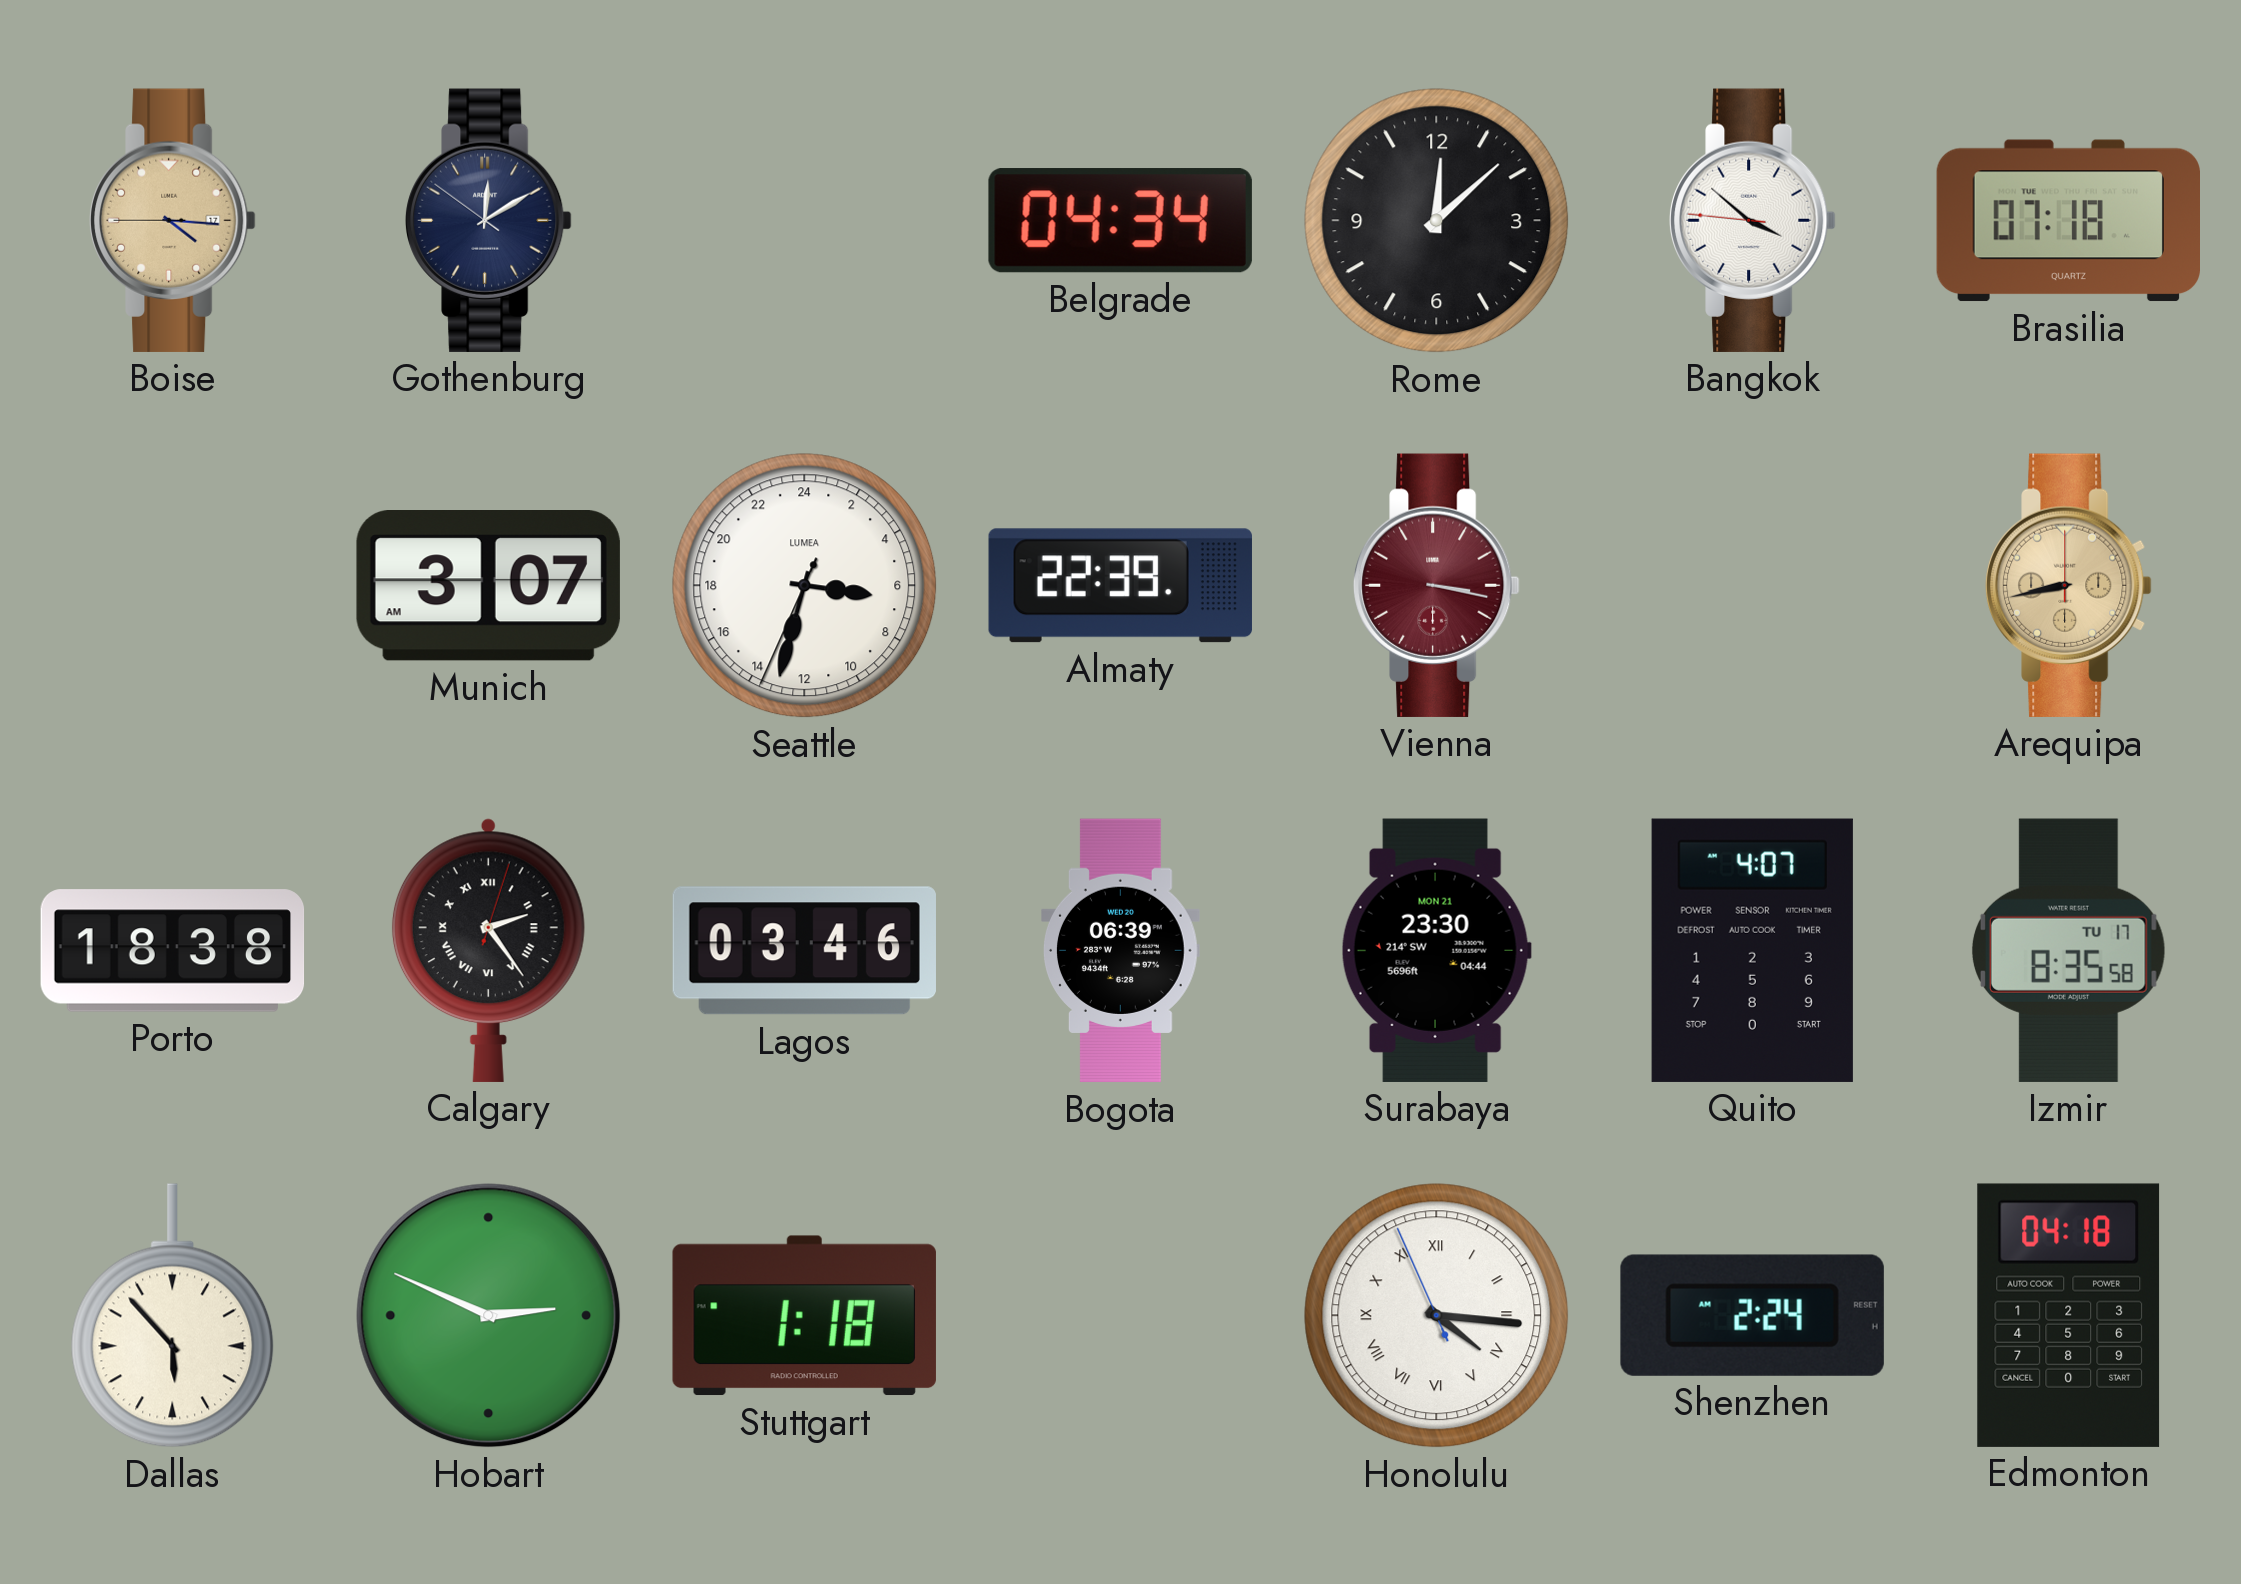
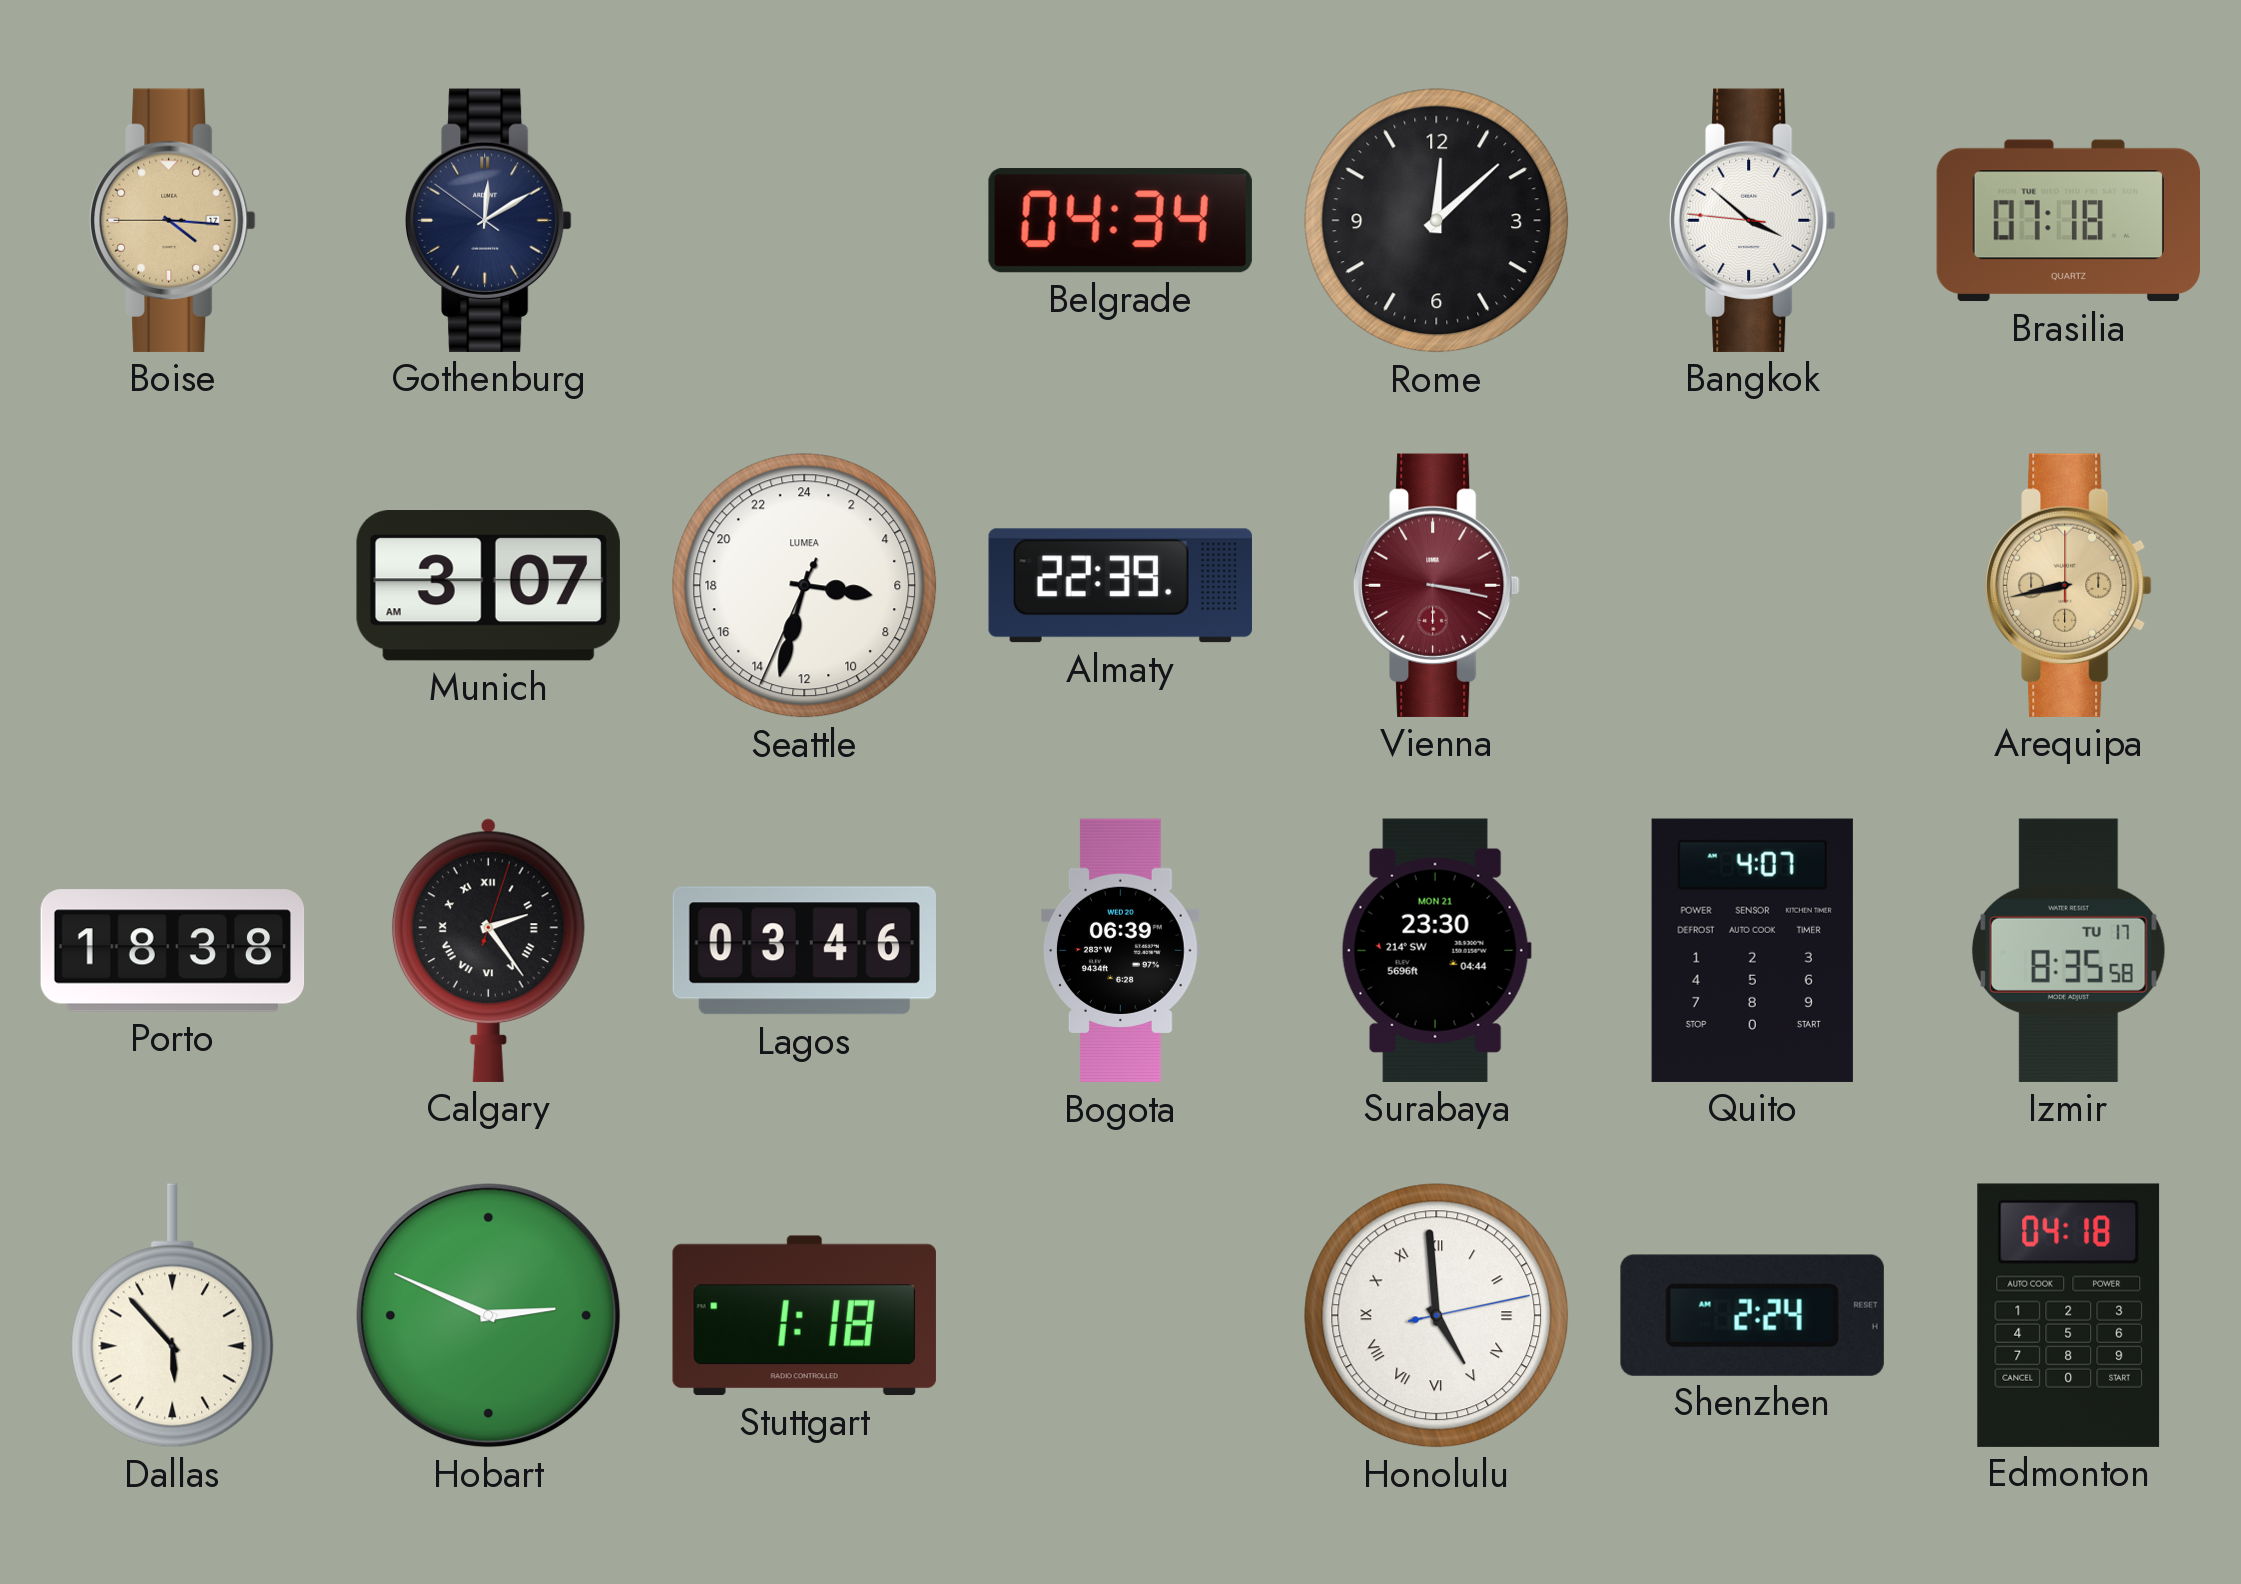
Honolulu: 4:15 -> 4:59
